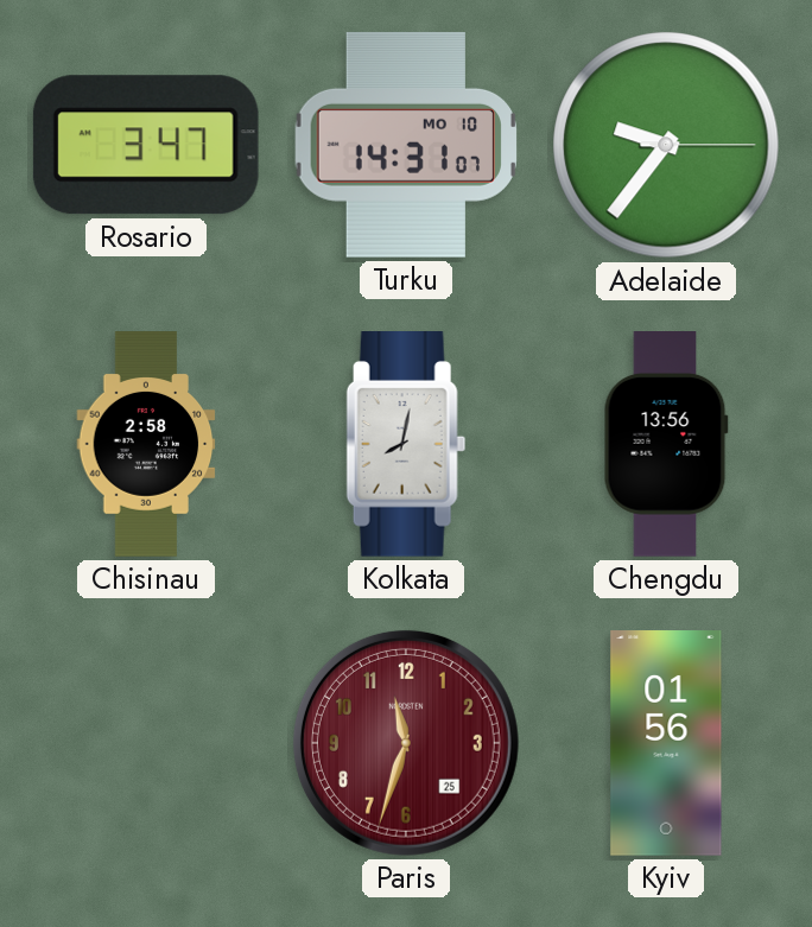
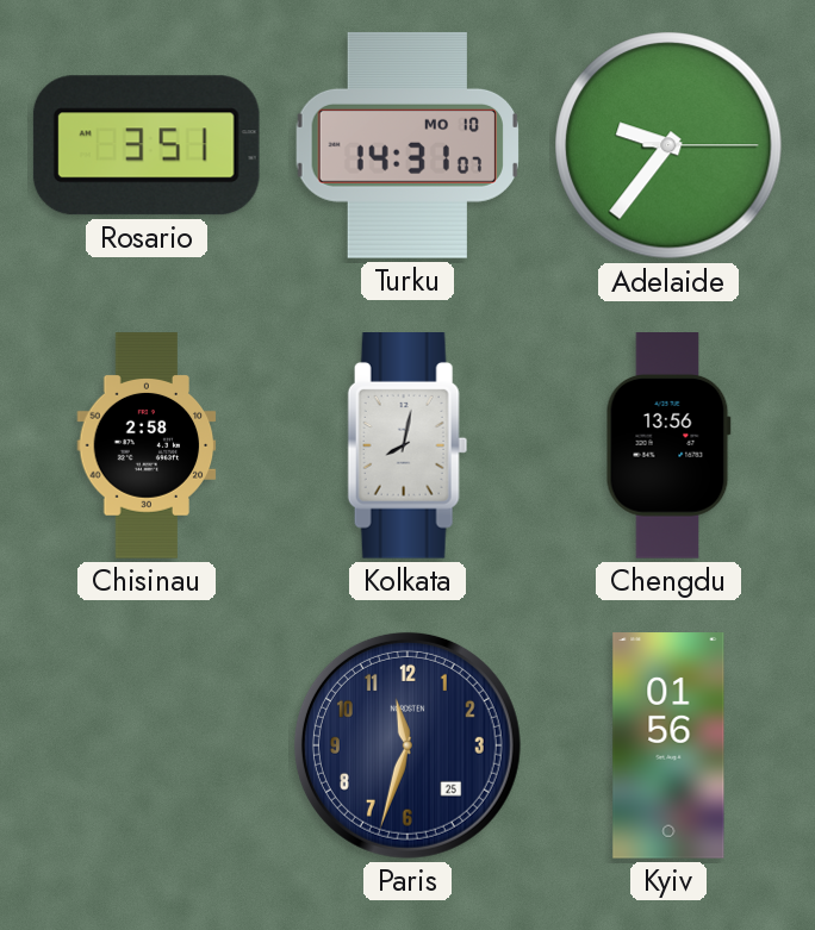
Rosario: 3:47 -> 3:51
Paris dial: burgundy -> navy
